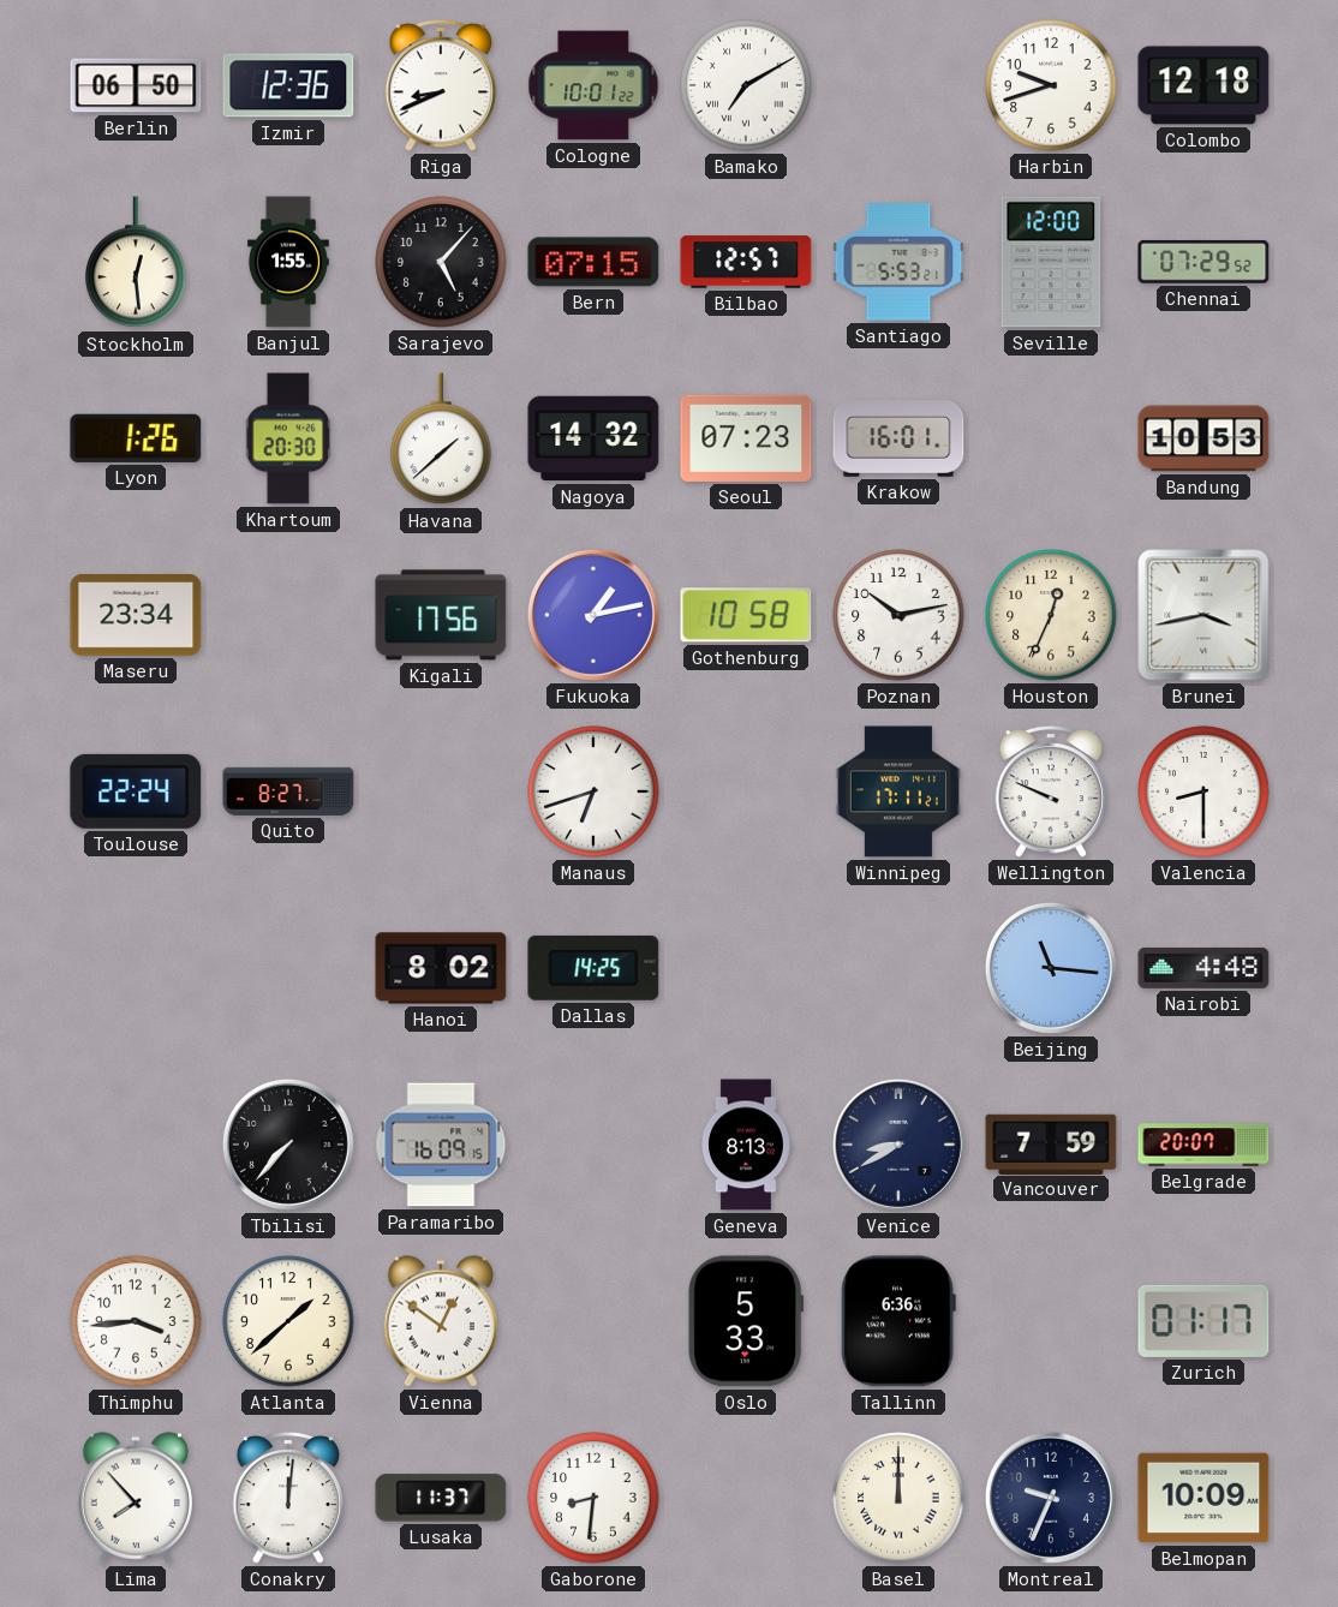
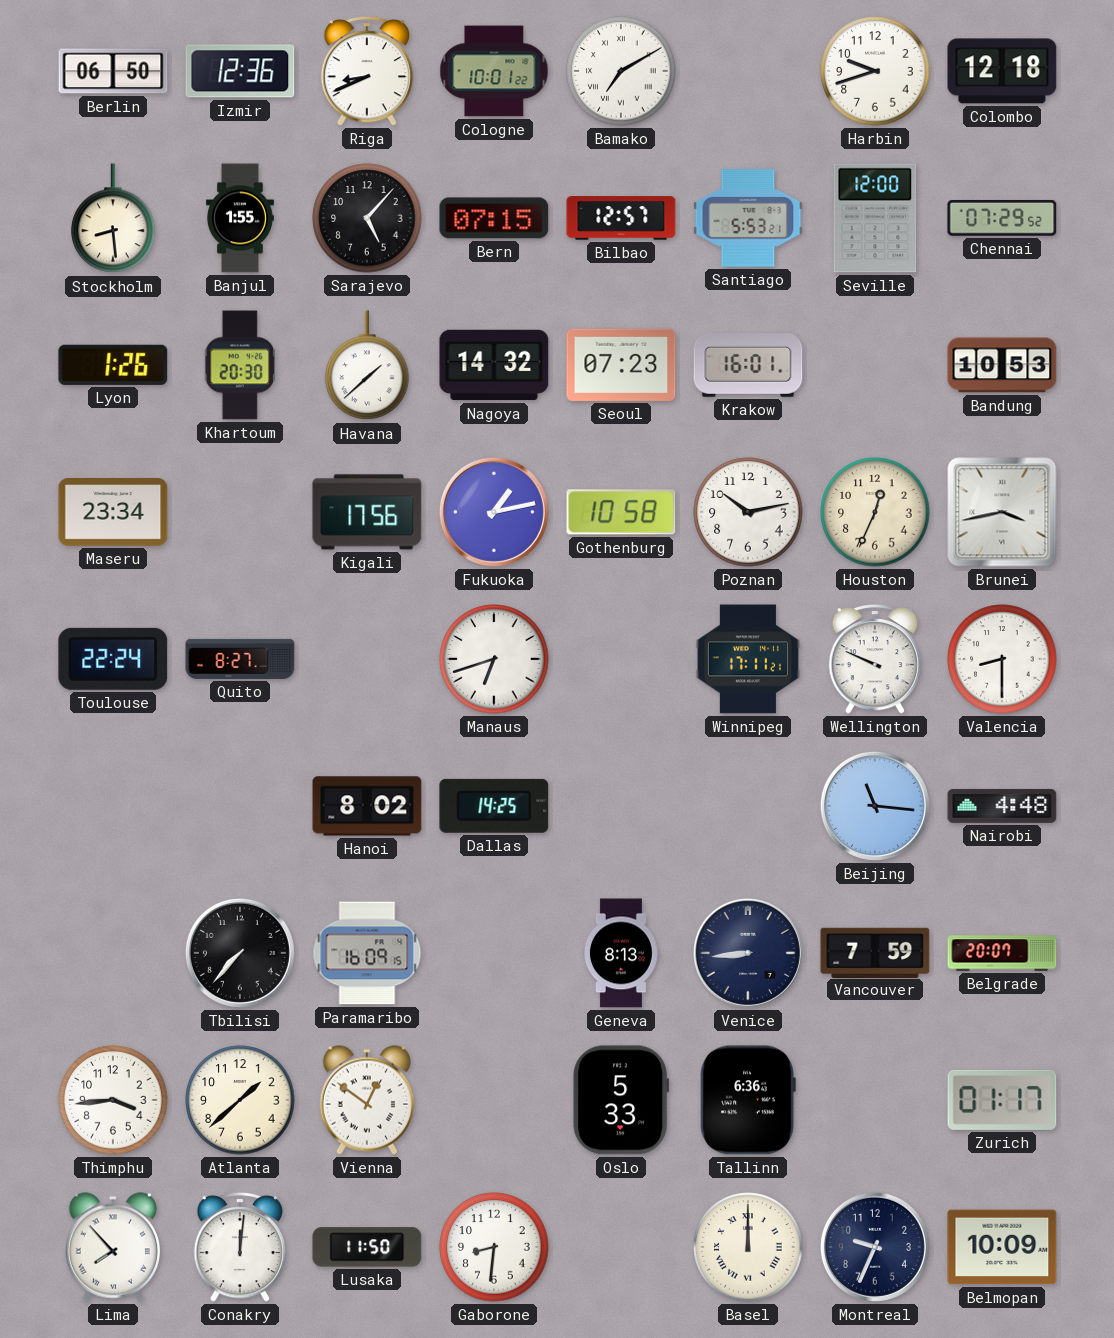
Stockholm: 12:29 -> 8:29
Venice: 8:40 -> 8:44
Lusaka: 11:37 -> 11:50
